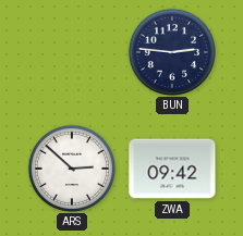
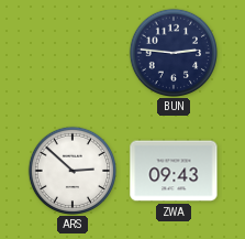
ZWA: 09:42 -> 09:43
